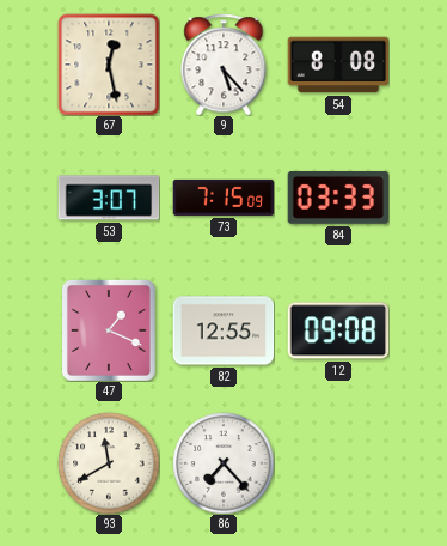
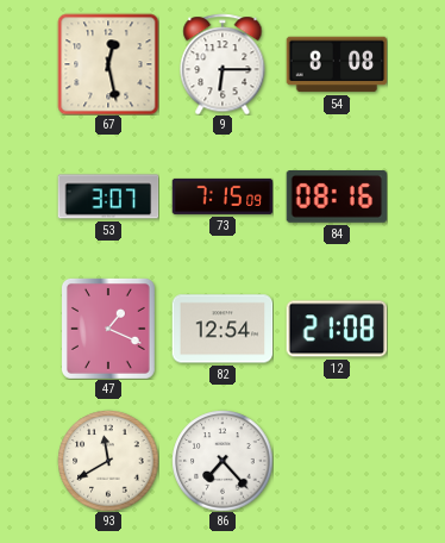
9: 5:23 -> 6:15
84: 03:33 -> 08:16
82: 12:55 -> 12:54
12: 09:08 -> 21:08
